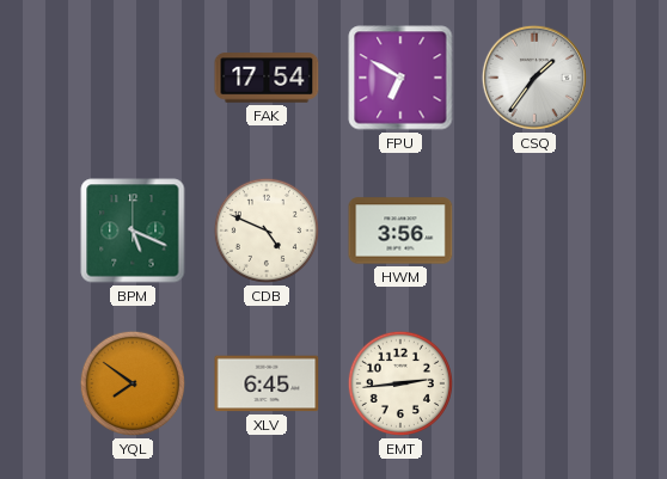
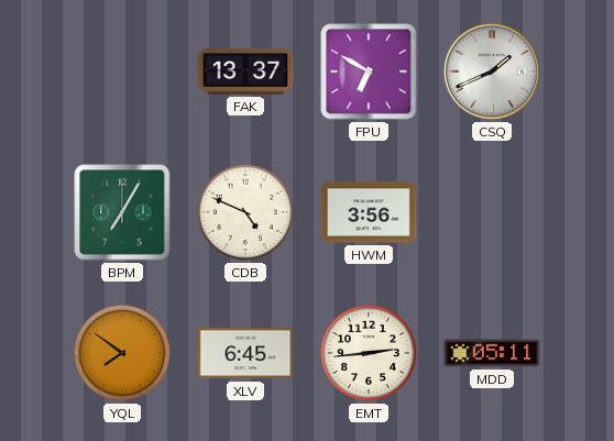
FAK: 17:54 -> 13:37
CSQ: 1:36 -> 1:41
BPM: 5:19 -> 7:05
MDD: none -> 05:11
